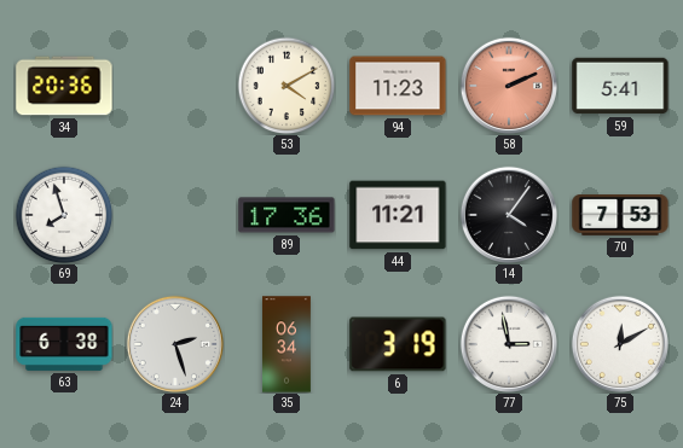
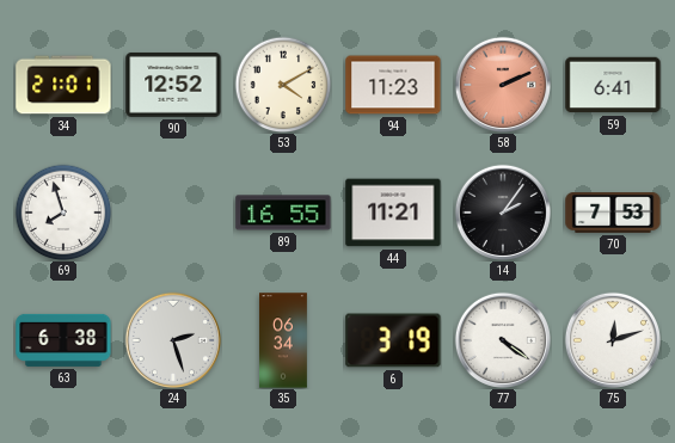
34: 20:36 -> 21:01
90: none -> 12:52
59: 5:41 -> 6:41
89: 17:36 -> 16:55
14: 4:06 -> 2:06
77: 2:58 -> 4:21
75: 12:10 -> 12:12
